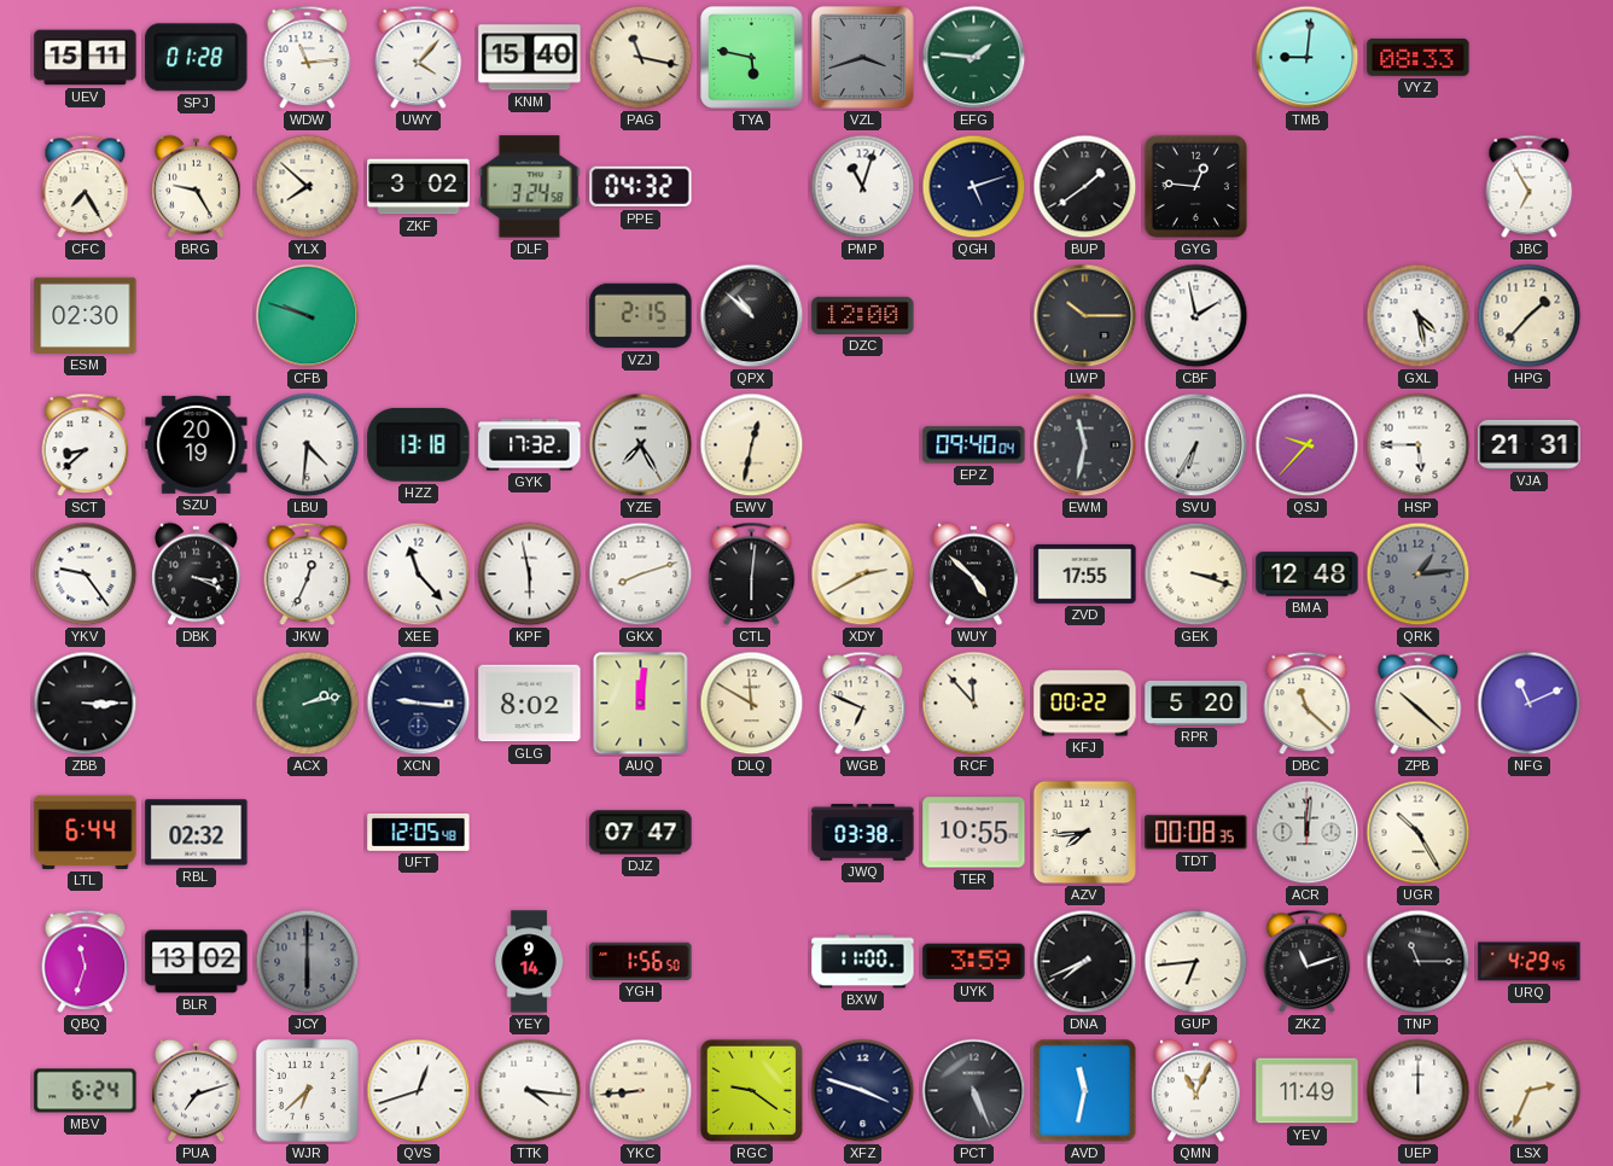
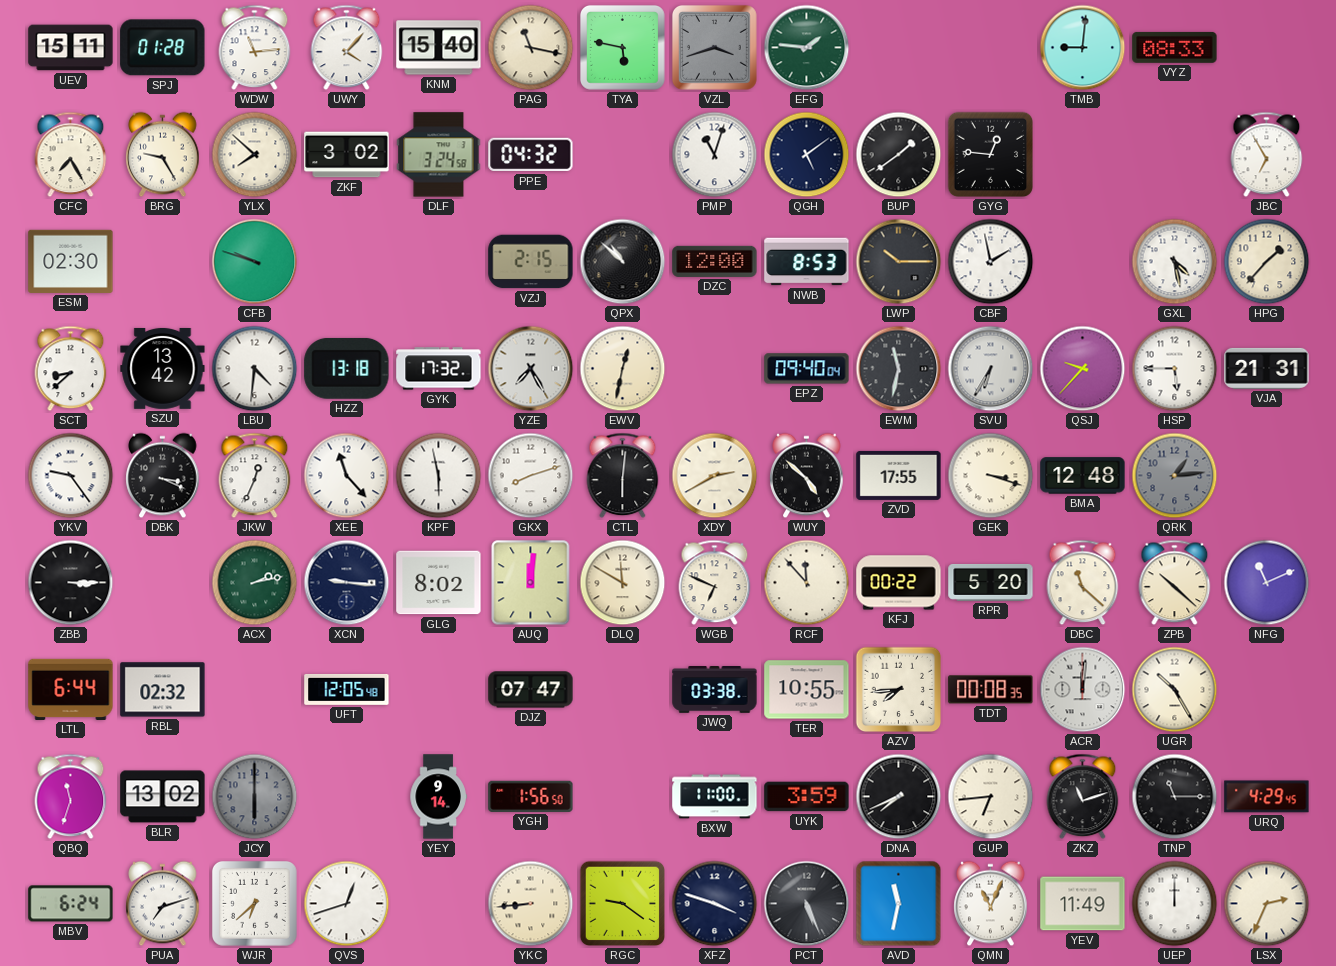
QGH: 5:12 -> 5:09
NWB: none -> 8:53
SZU: 20:19 -> 13:42
TTK: 4:16 -> none
